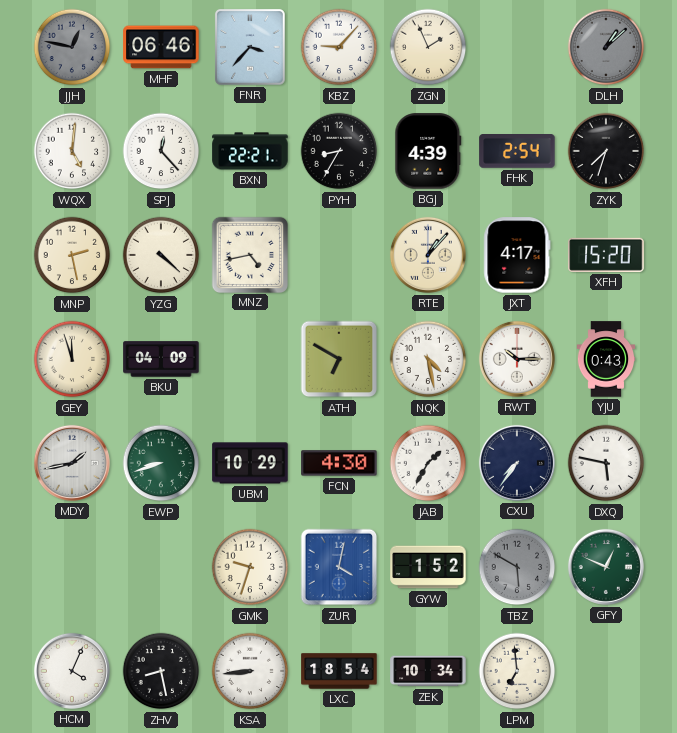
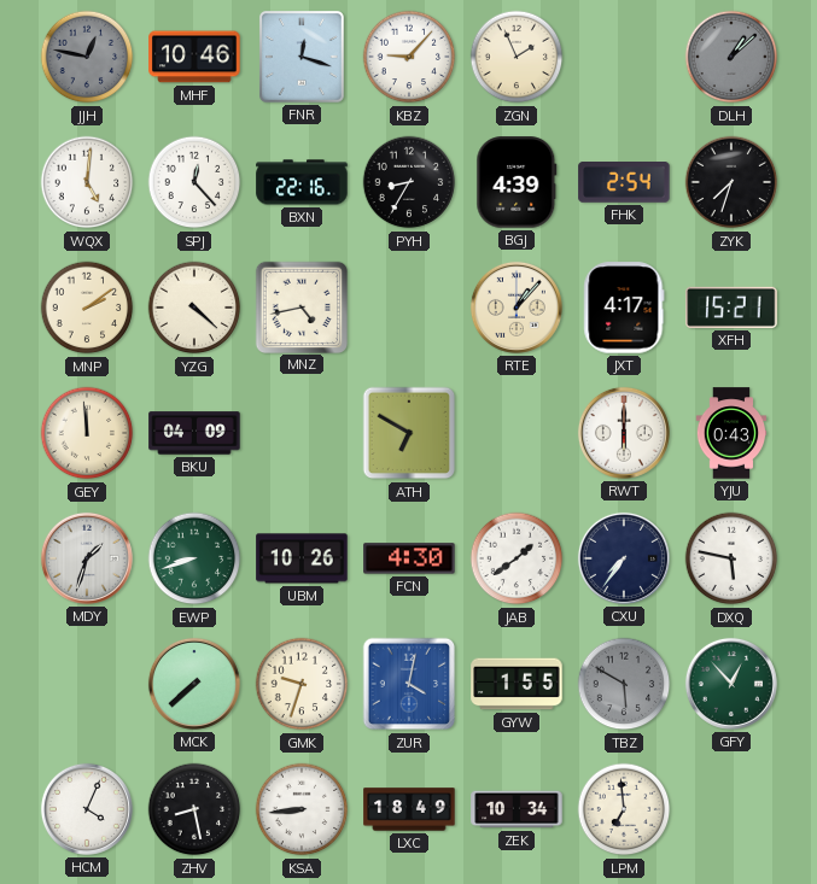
MHF: 06:46 -> 10:46
FNR: 3:37 -> 12:18
BXN: 22:21 -> 22:16
MNP: 2:28 -> 2:09
XFH: 15:20 -> 15:21
GEY: 11:57 -> 11:59
NQK: 4:28 -> none
RWT: 10:15 -> 6:00
MDY: 1:43 -> 1:33
UBM: 10:29 -> 10:26
JAB: 1:35 -> 1:39
MCK: none -> 7:38
GYW: 1:52 -> 1:55
GFY: 12:49 -> 12:53
LXC: 18:54 -> 18:49
